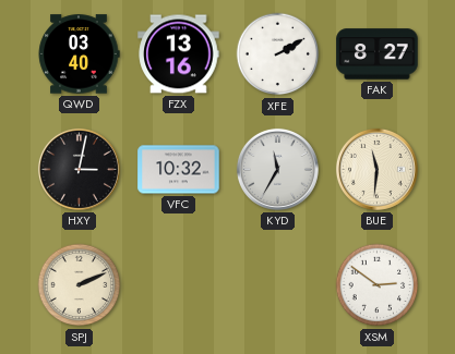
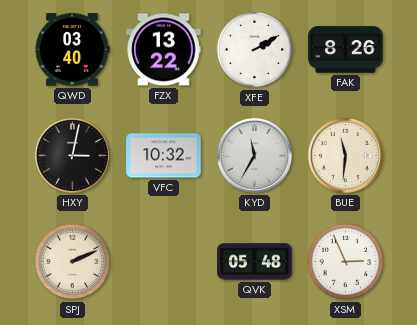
FZX: 13:16 -> 13:22
FAK: 8:27 -> 8:26
QVK: none -> 05:48
XSM: 2:51 -> 2:56
